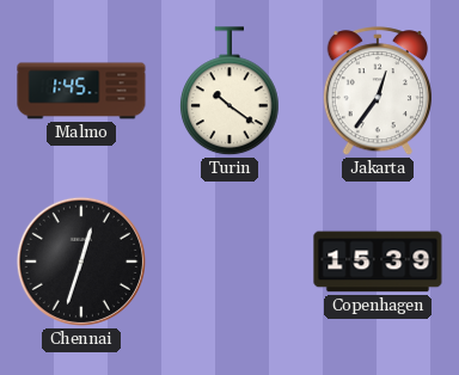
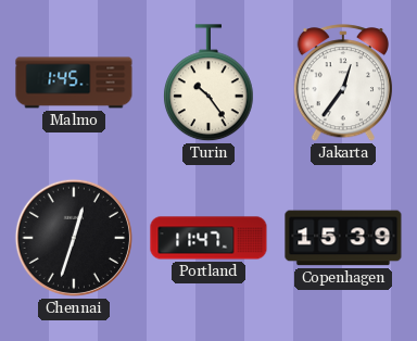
Turin: 10:21 -> 10:24
Portland: none -> 11:47
